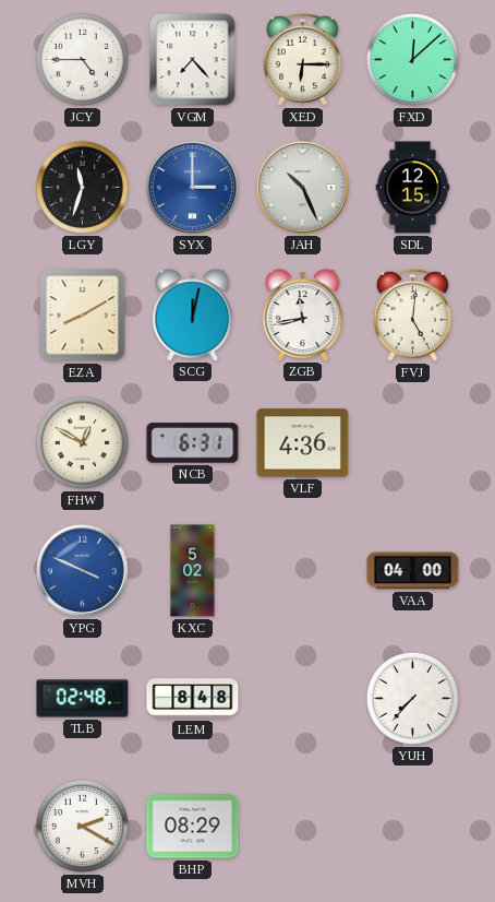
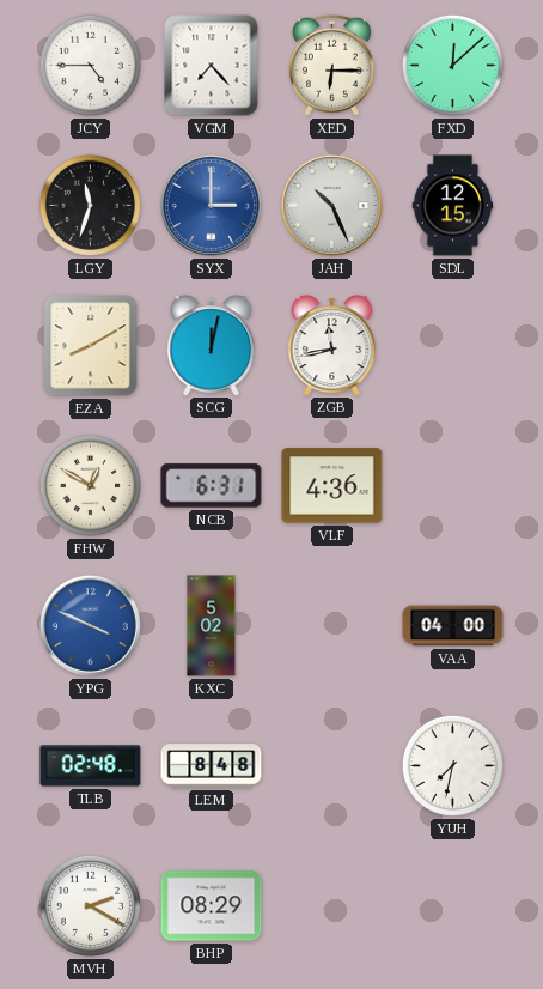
FVJ: 5:01 -> none
YUH: 7:37 -> 7:32
